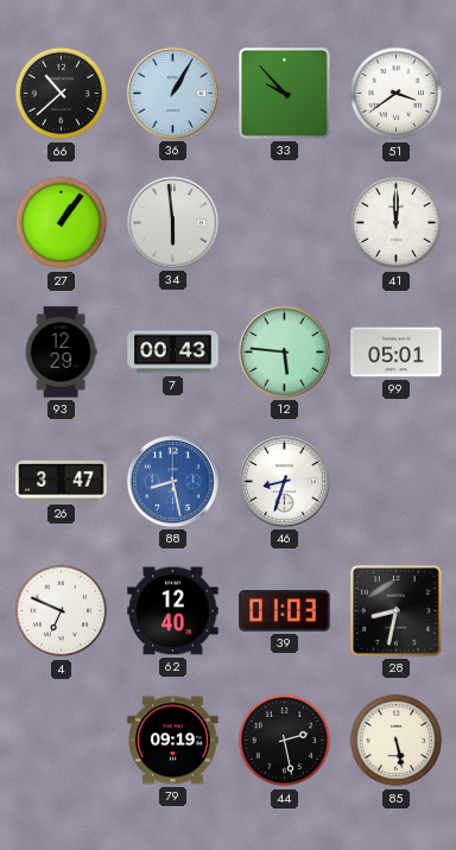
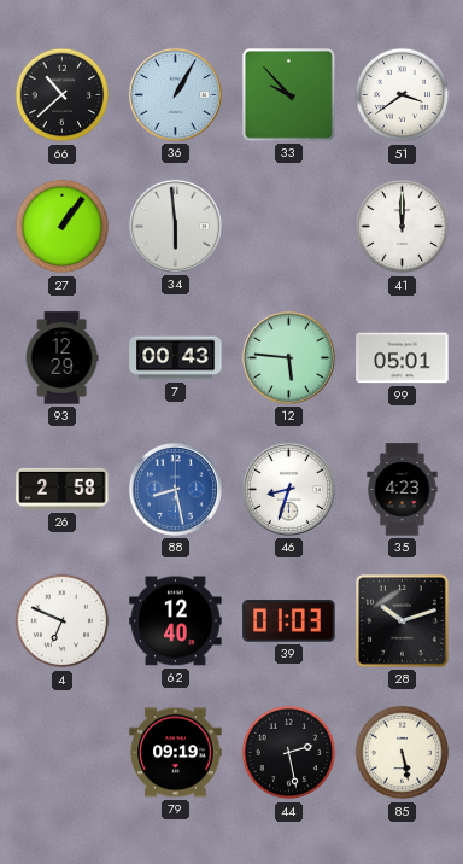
26: 3:47 -> 2:58
35: none -> 4:23
28: 8:32 -> 10:12
